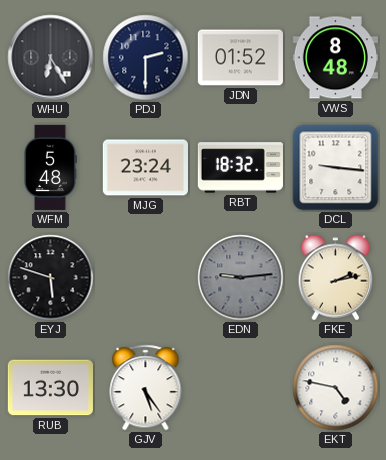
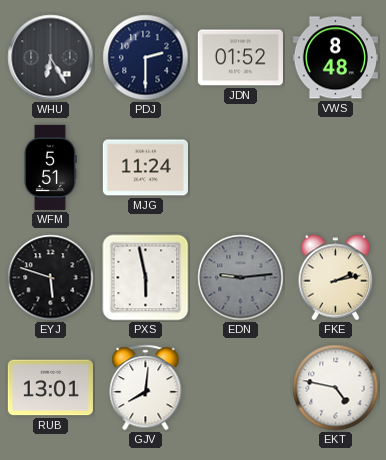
WFM: 5:48 -> 5:51
MJG: 23:24 -> 11:24
RBT: 18:32 -> none
DCL: 9:16 -> none
PXS: none -> 5:58
RUB: 13:30 -> 13:01
GJV: 5:24 -> 8:01
